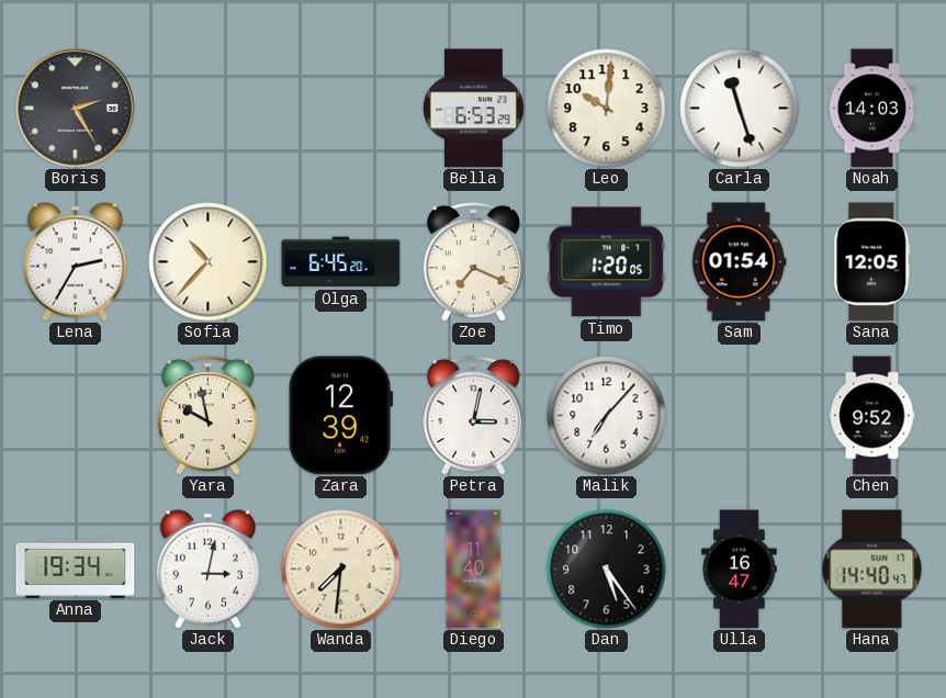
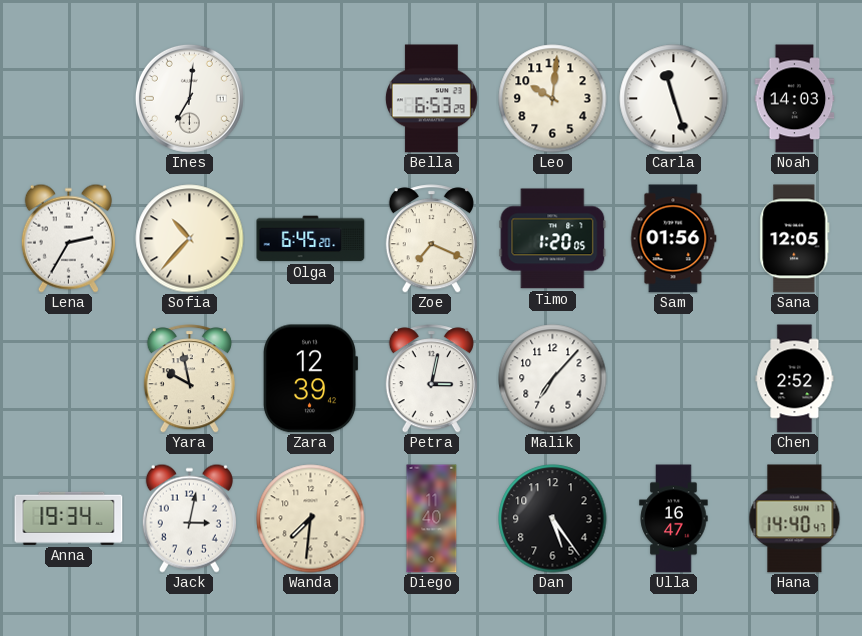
Boris: 2:25 -> none
Ines: none -> 7:01
Sam: 01:54 -> 01:56
Chen: 9:52 -> 2:52
